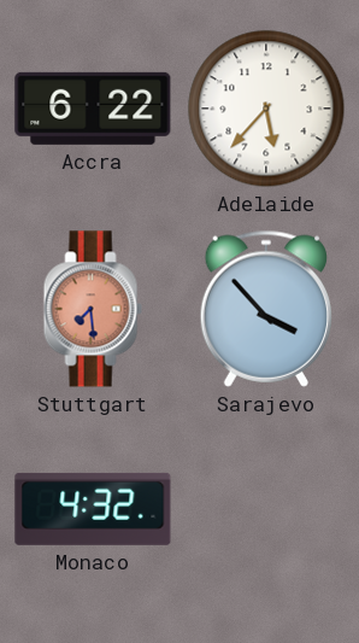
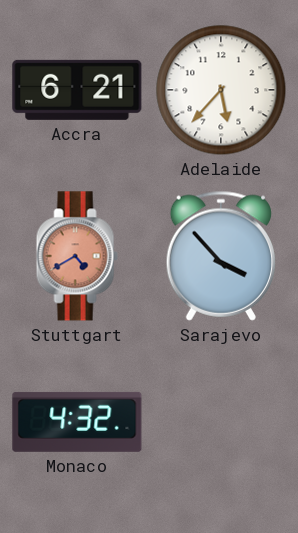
Accra: 6:22 -> 6:21
Stuttgart: 7:29 -> 4:40
